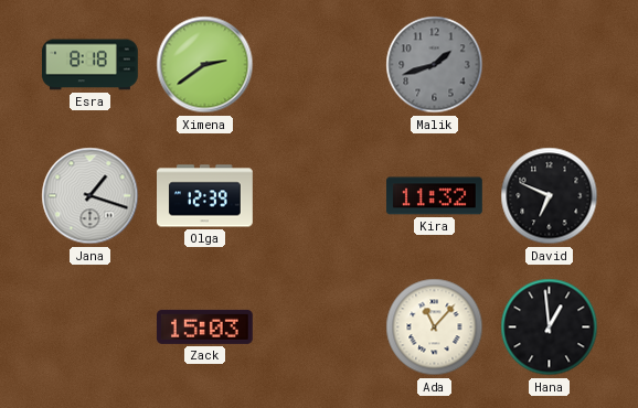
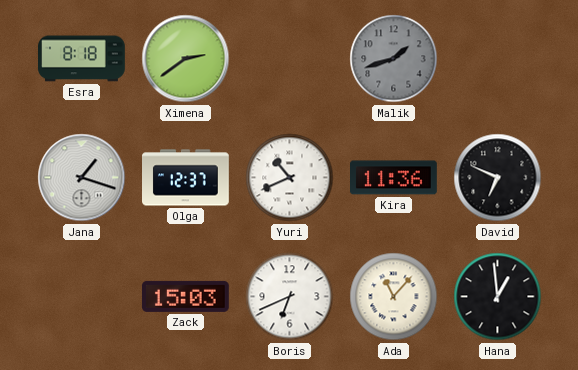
Olga: 12:39 -> 12:37
Yuri: none -> 10:41
Kira: 11:32 -> 11:36
Boris: none -> 6:41
